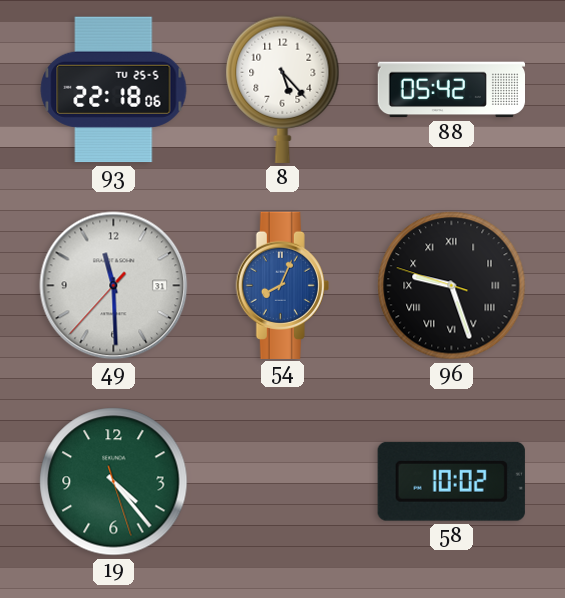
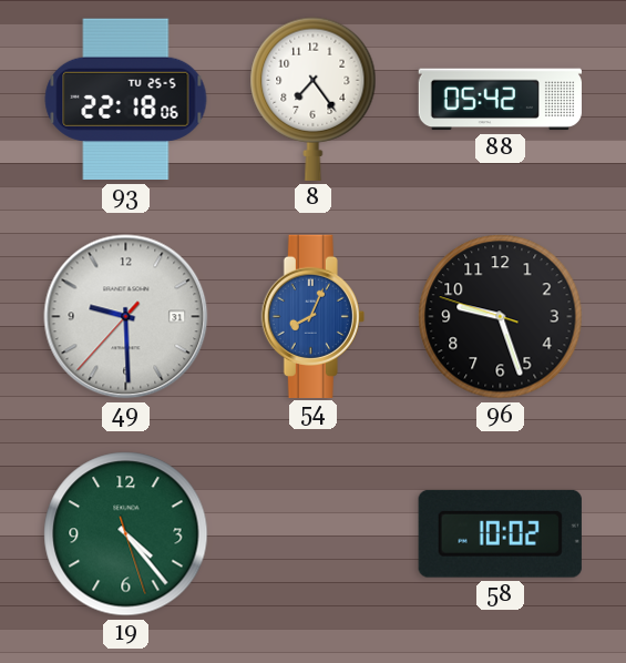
8: 5:23 -> 7:24
49: 11:29 -> 9:29
96 numerals: Roman -> Arabic
